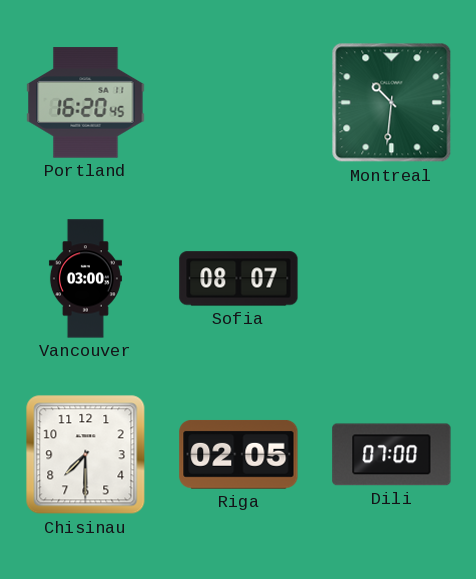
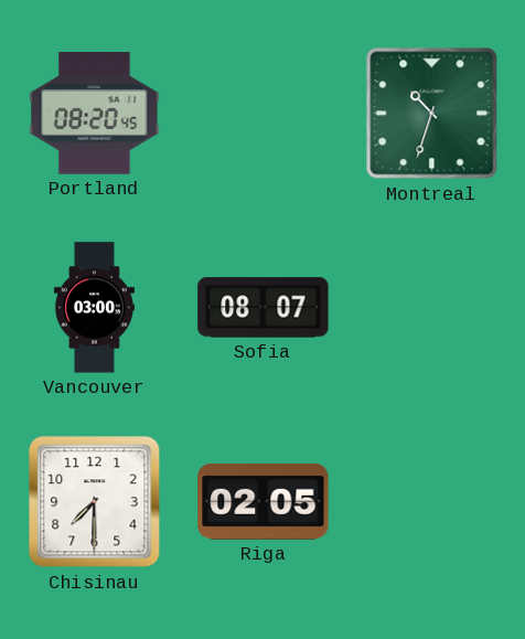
Portland: 16:20 -> 08:20
Montreal: 10:31 -> 10:33
Dili: 07:00 -> none
